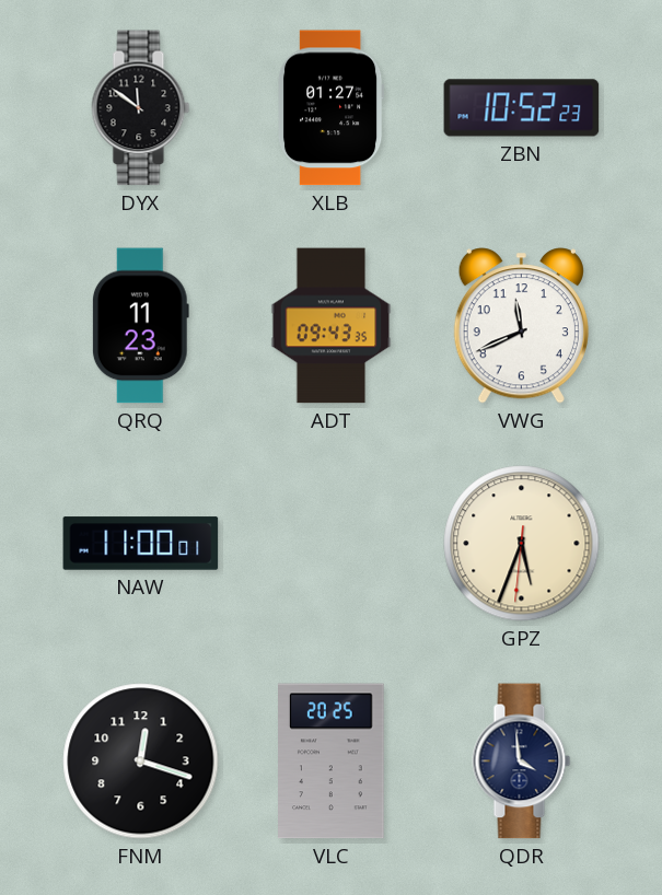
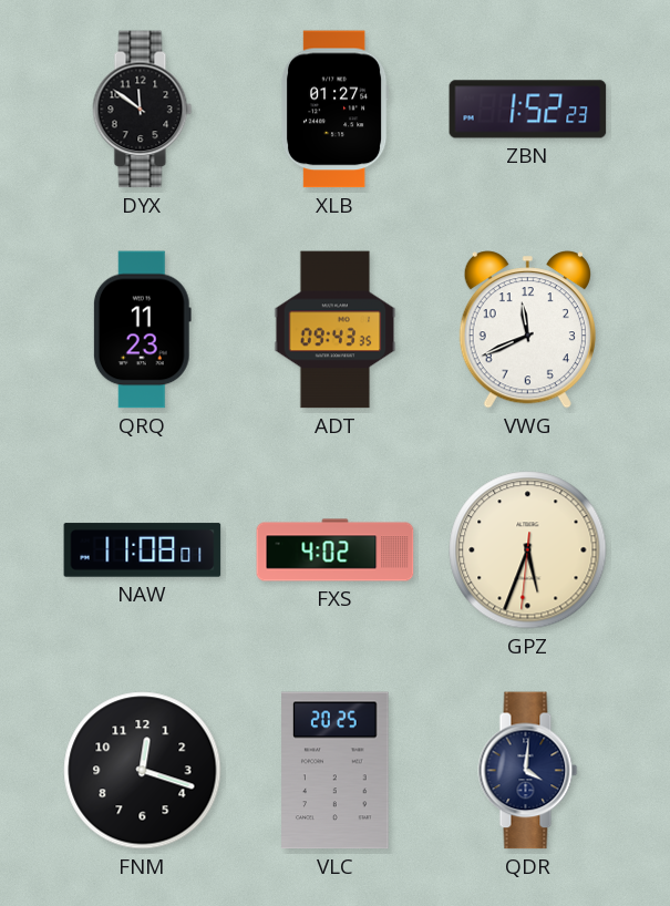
ZBN: 10:52 -> 1:52
NAW: 11:00 -> 11:08
FXS: none -> 4:02
QDR: 3:59 -> 4:01
